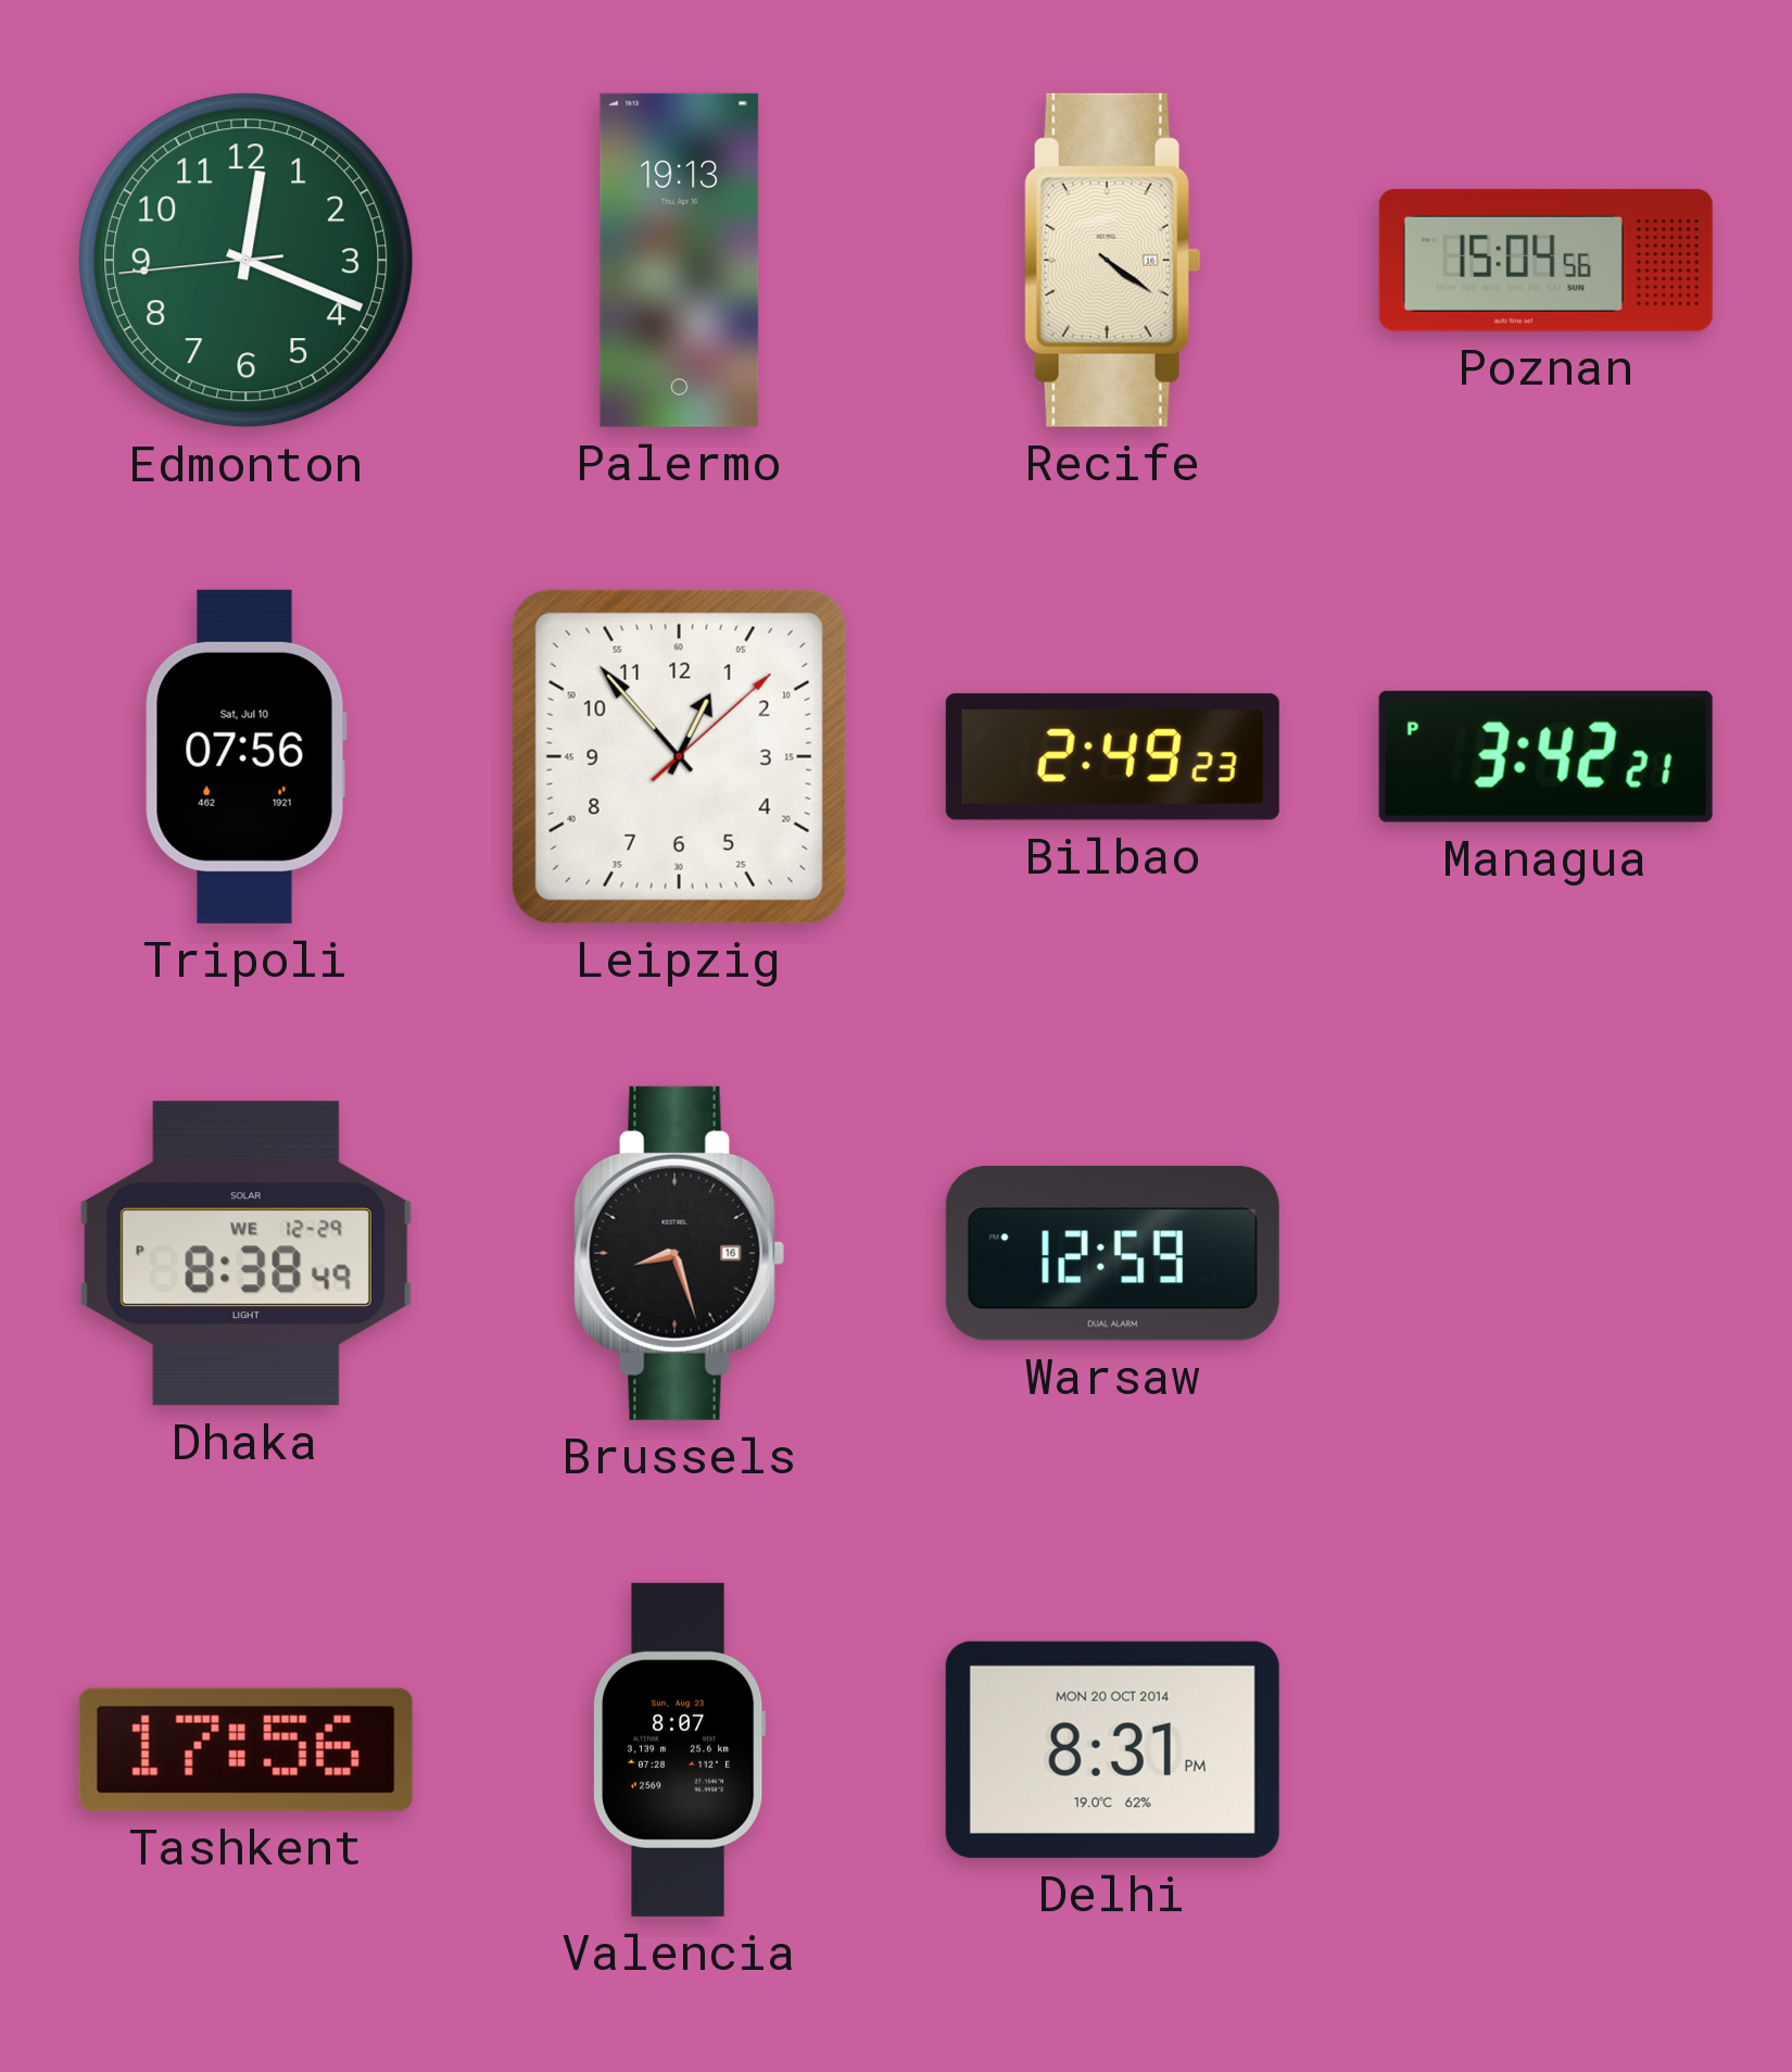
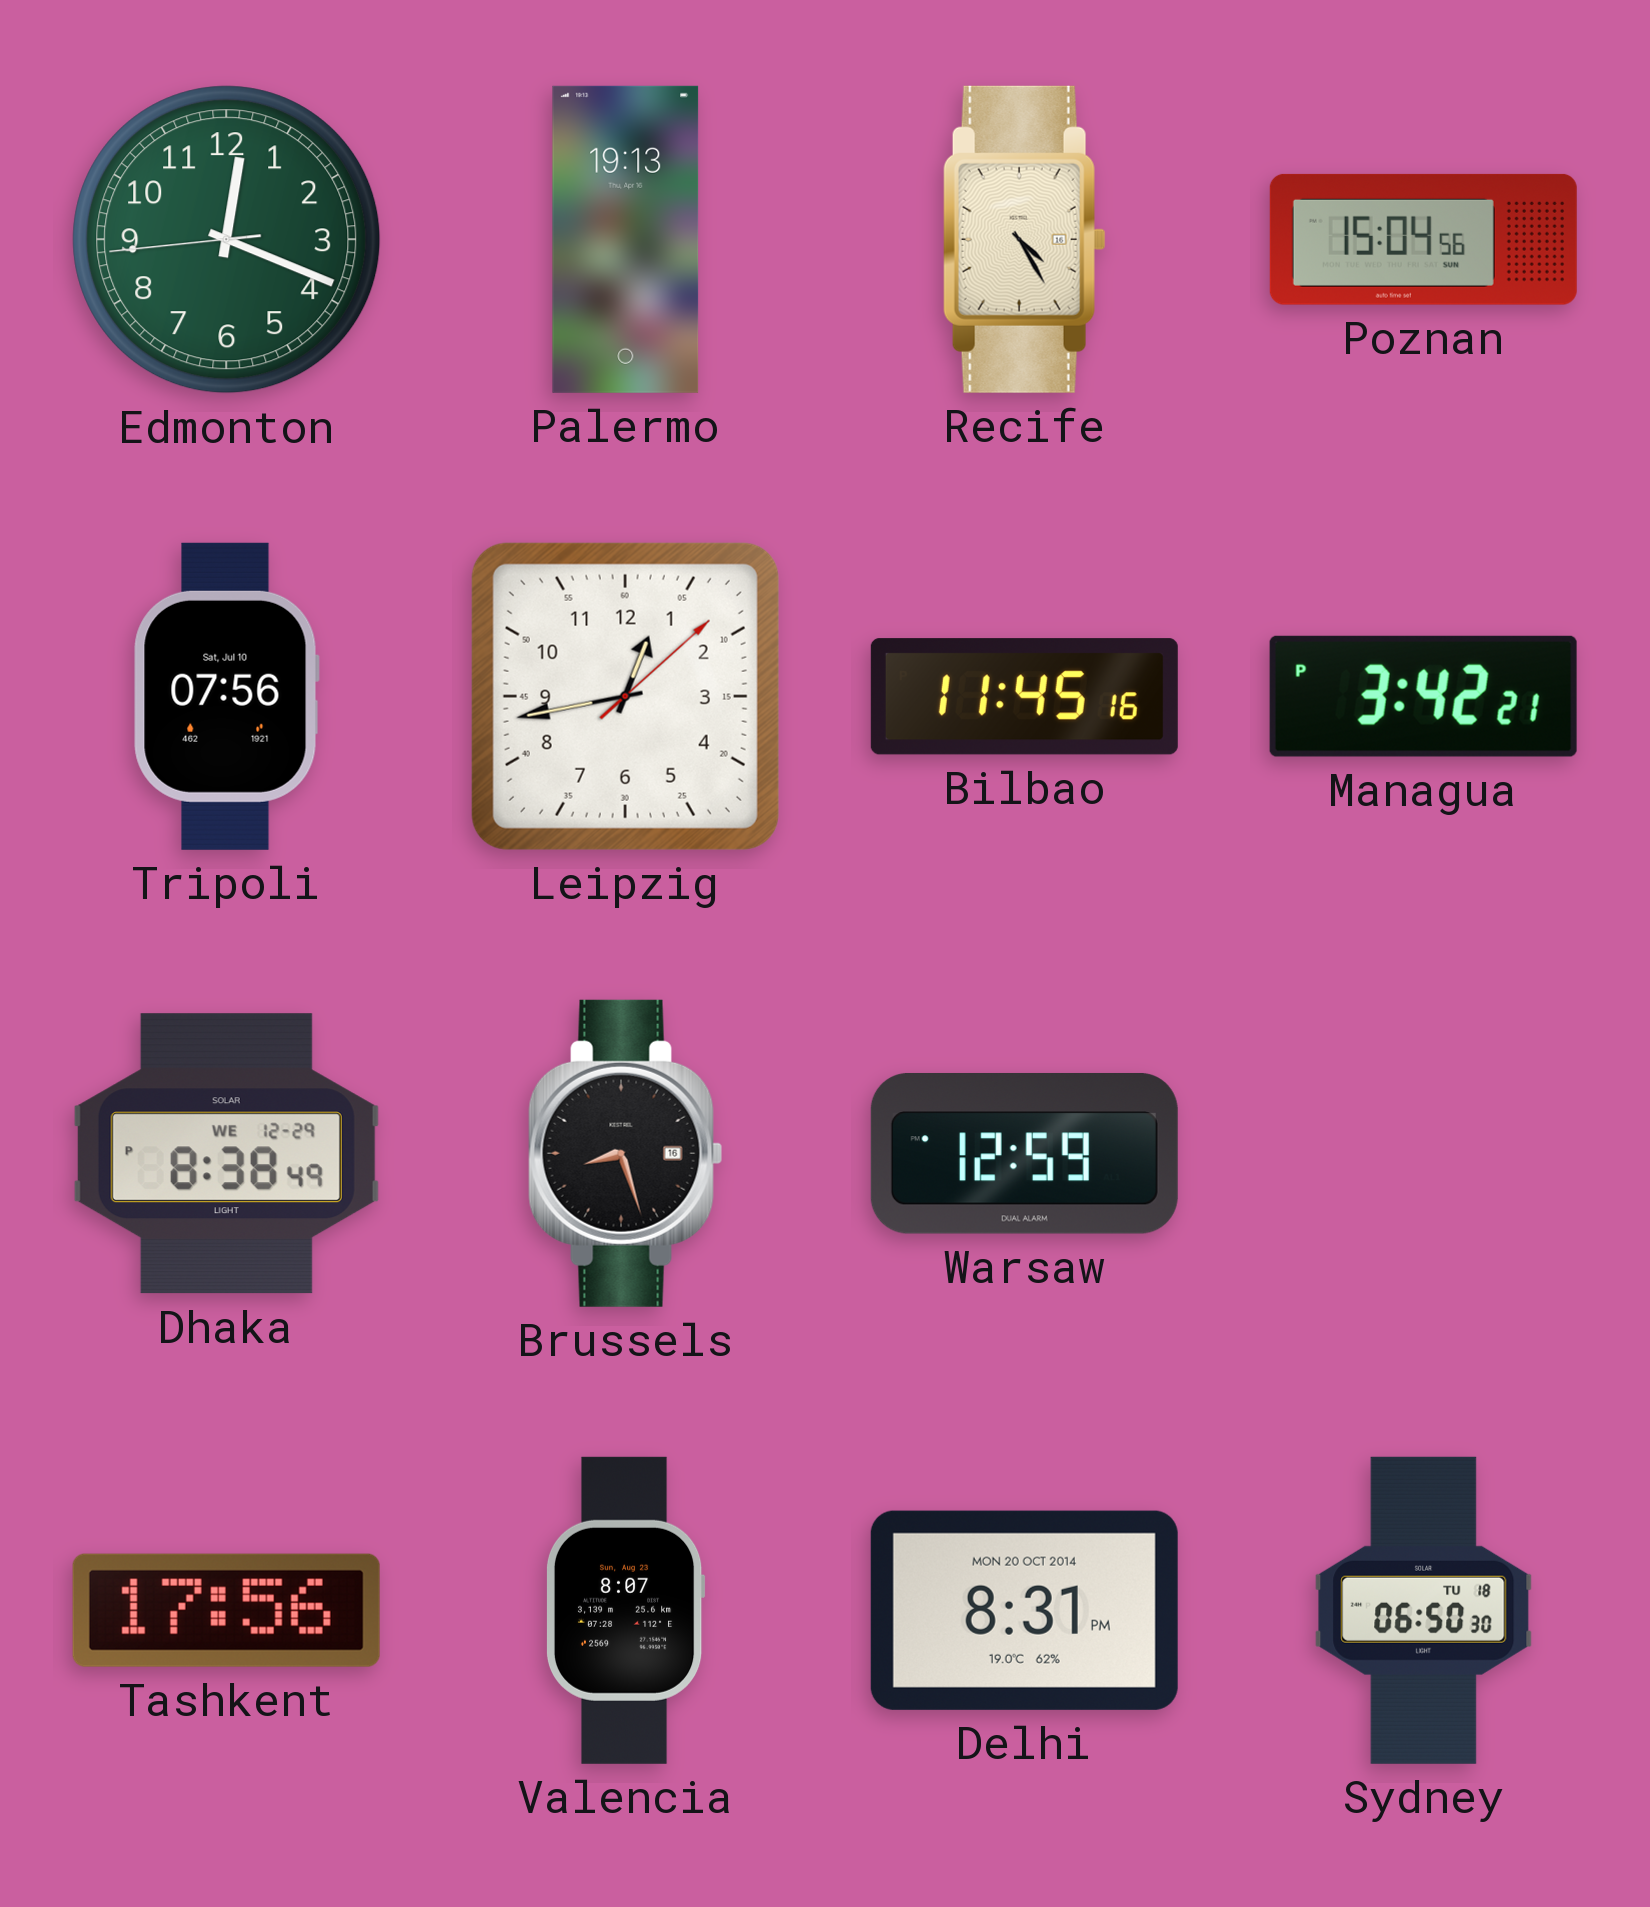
Recife: 4:21 -> 4:25
Leipzig: 12:53 -> 12:43
Bilbao: 2:49 -> 11:45
Sydney: none -> 06:50
